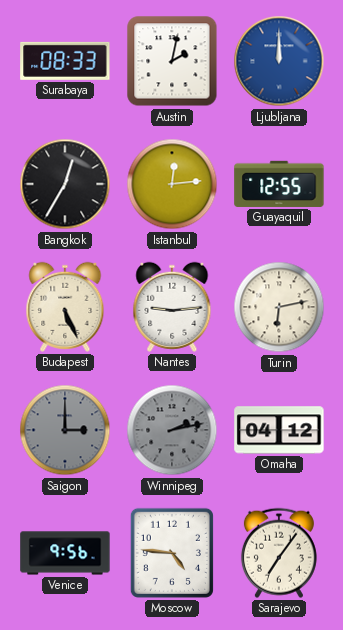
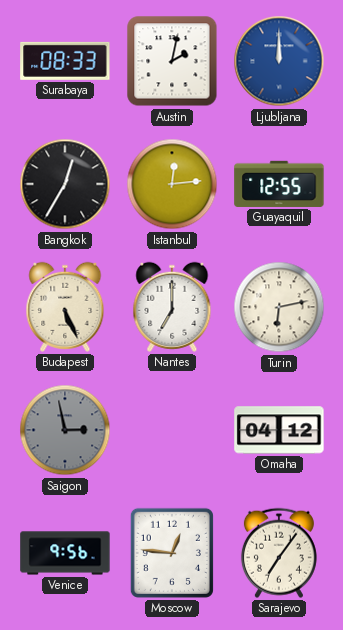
Nantes: 9:14 -> 7:00
Saigon: 3:00 -> 2:58
Winnipeg: 2:13 -> none
Moscow: 4:46 -> 12:46
